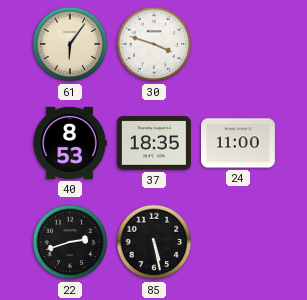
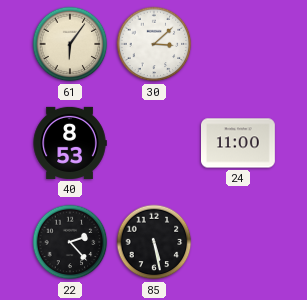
30: 3:48 -> 3:08
37: 18:35 -> none
22: 2:42 -> 2:23
